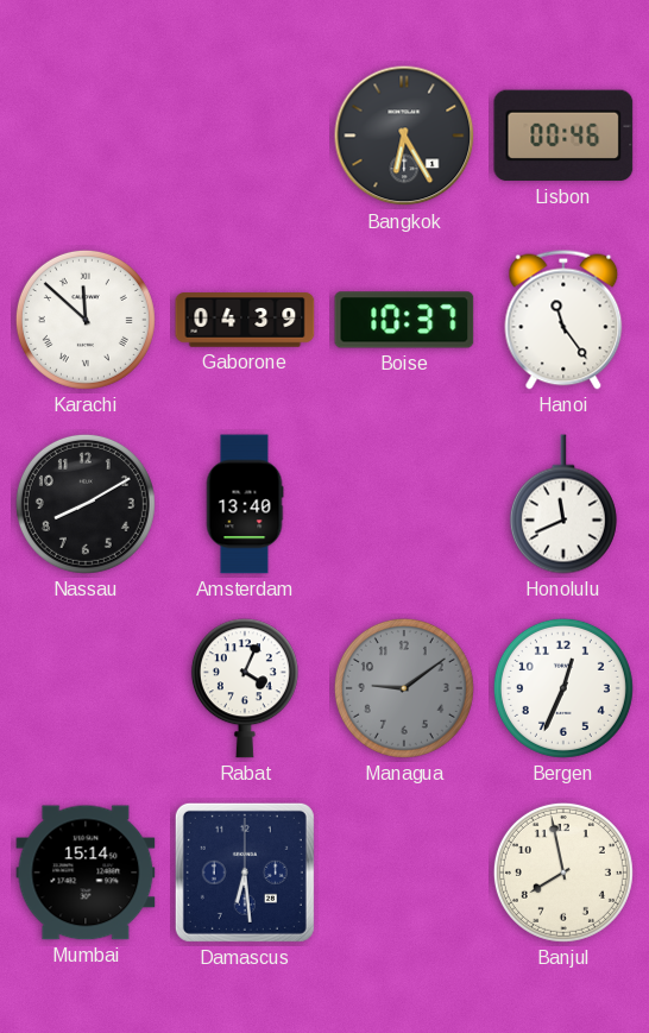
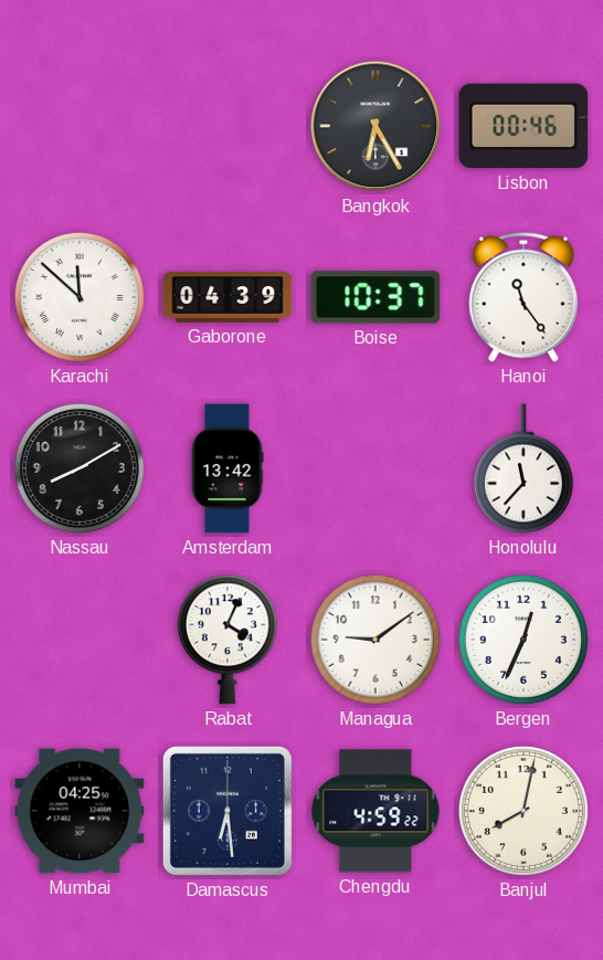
Amsterdam: 13:40 -> 13:42
Honolulu: 11:41 -> 11:37
Managua dial: grey -> white
Mumbai: 15:14 -> 04:25
Chengdu: none -> 4:59
Banjul: 7:58 -> 8:02
